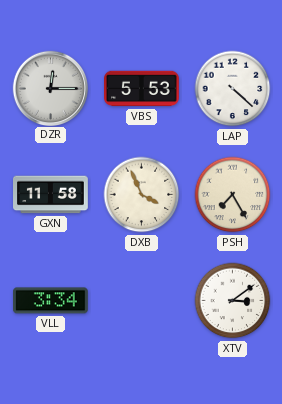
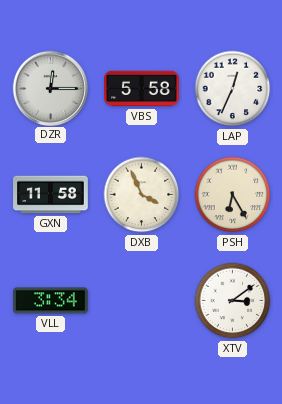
VBS: 5:53 -> 5:58
LAP: 4:22 -> 12:34
PSH: 7:25 -> 6:25
